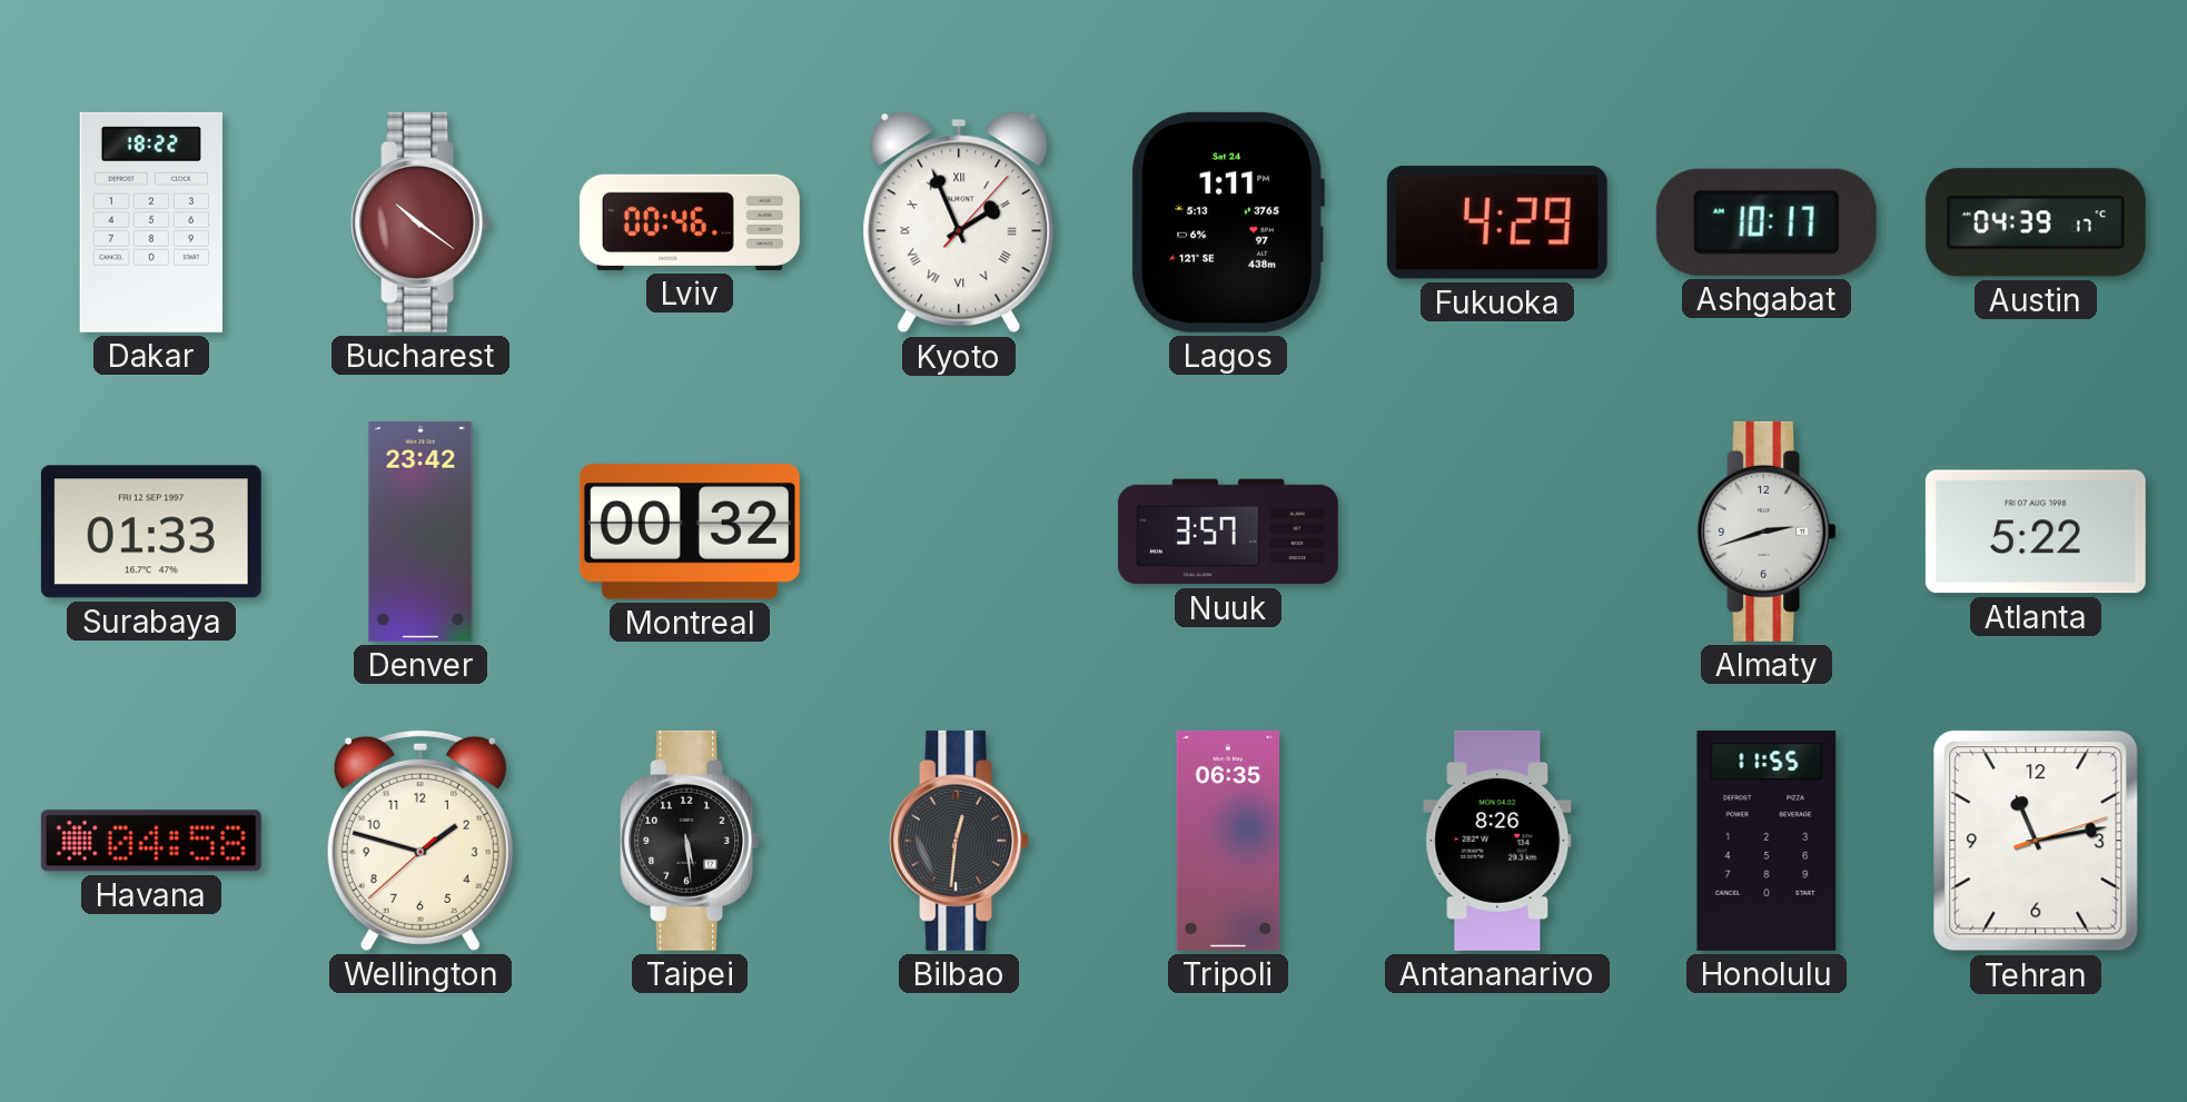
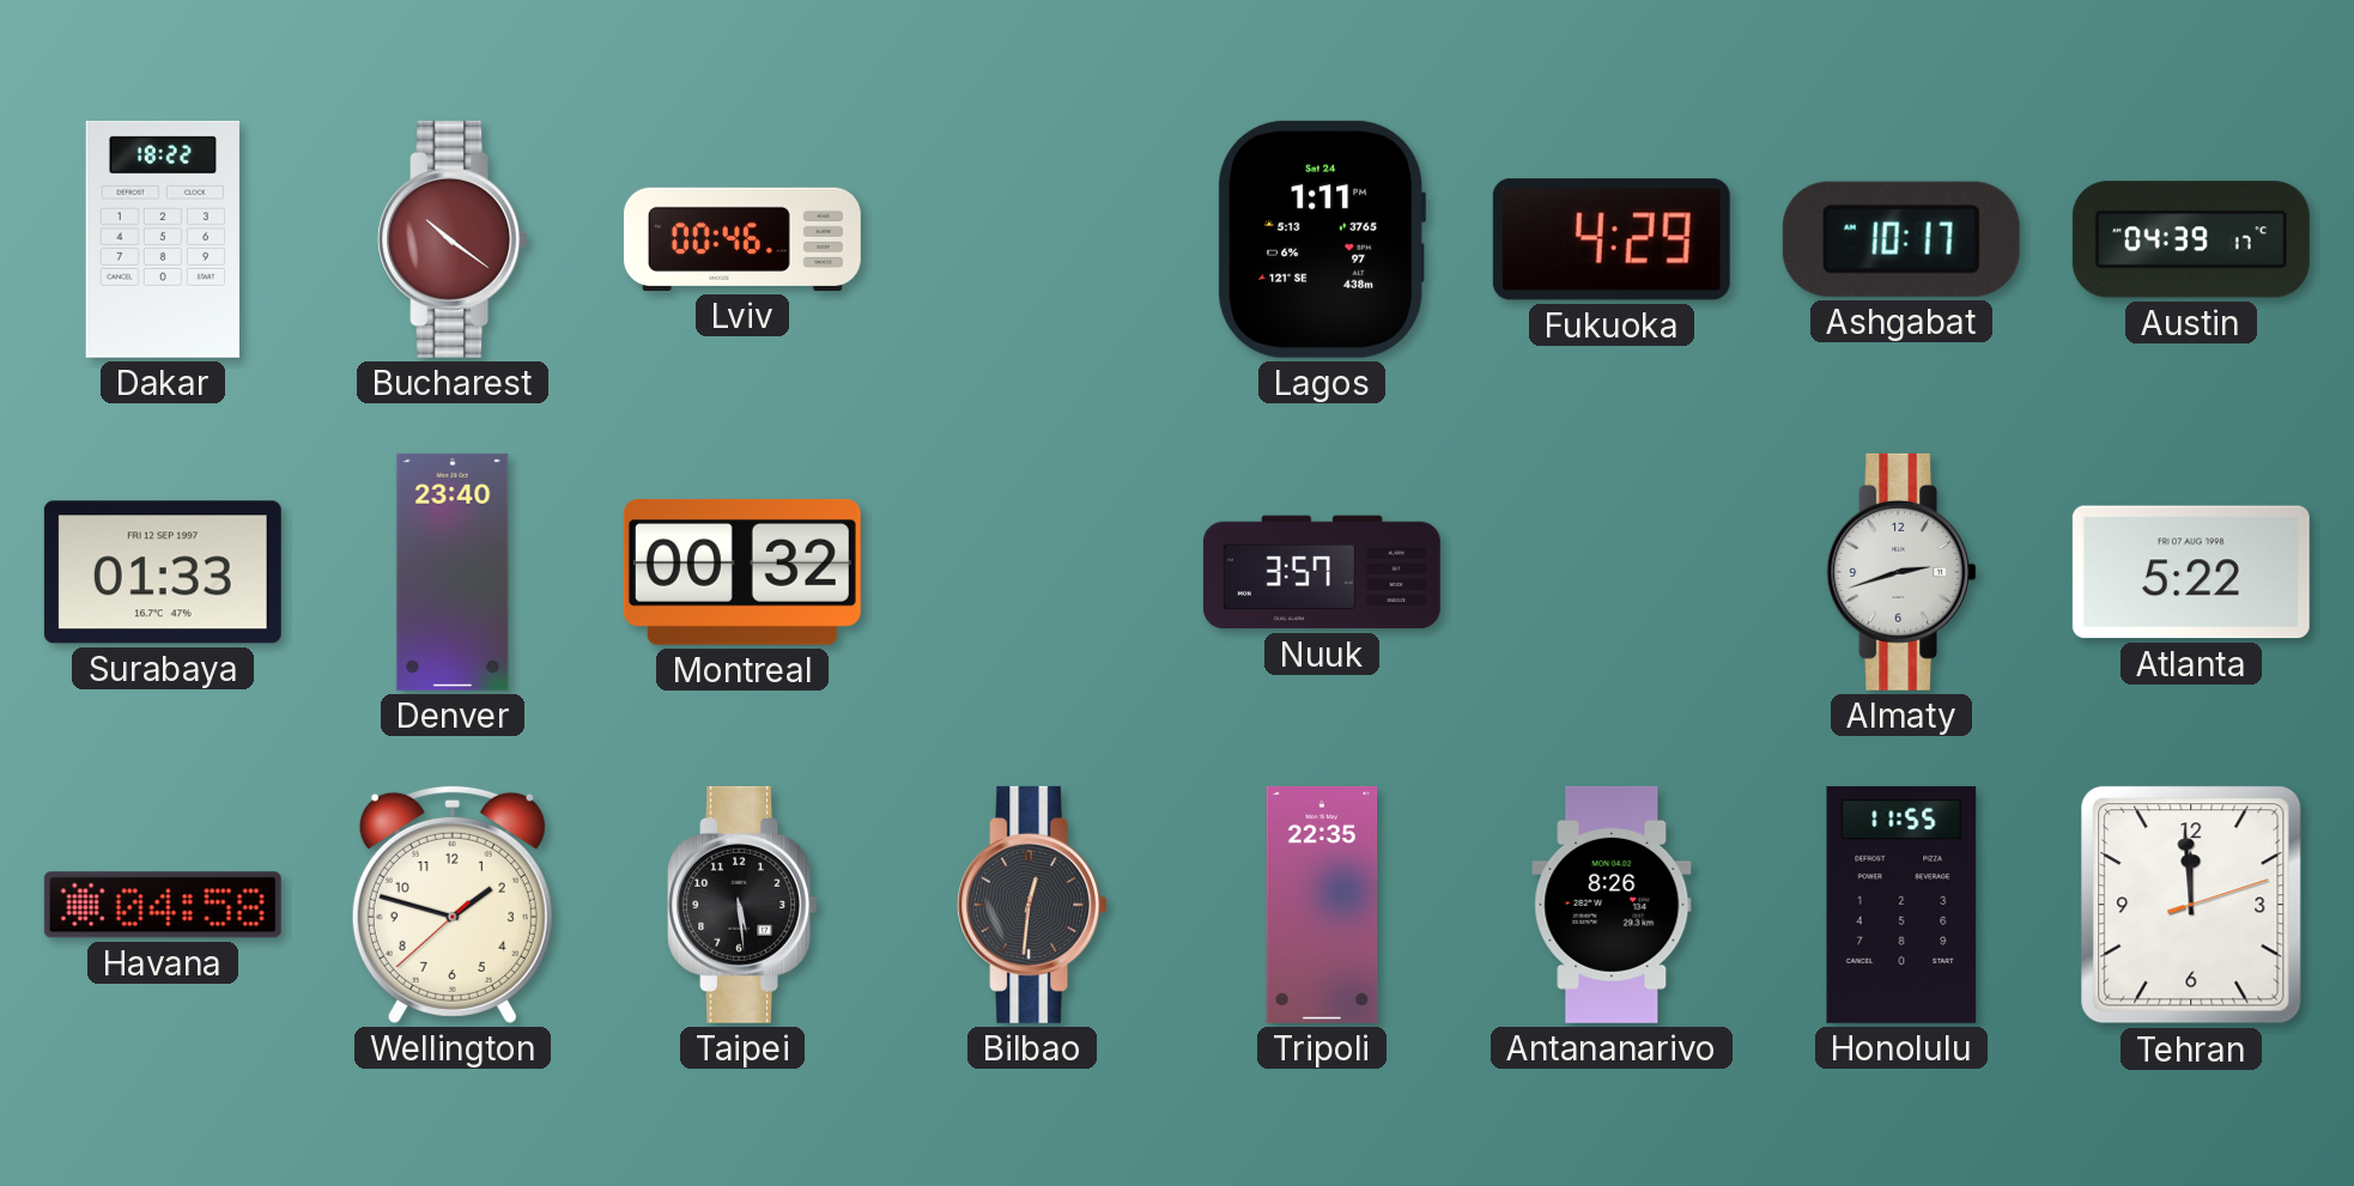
Kyoto: 1:56 -> none
Denver: 23:42 -> 23:40
Tripoli: 06:35 -> 22:35
Tehran: 11:13 -> 11:59
